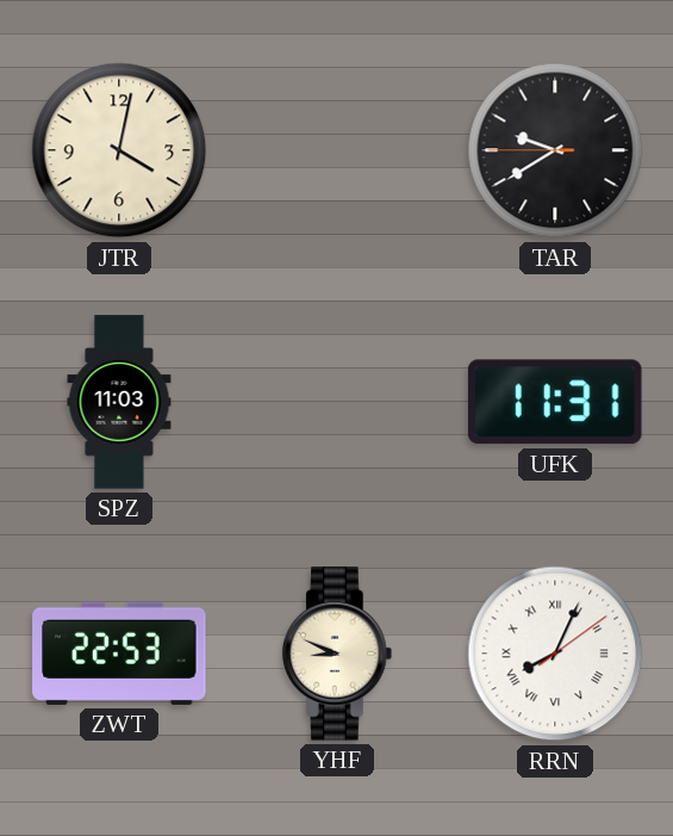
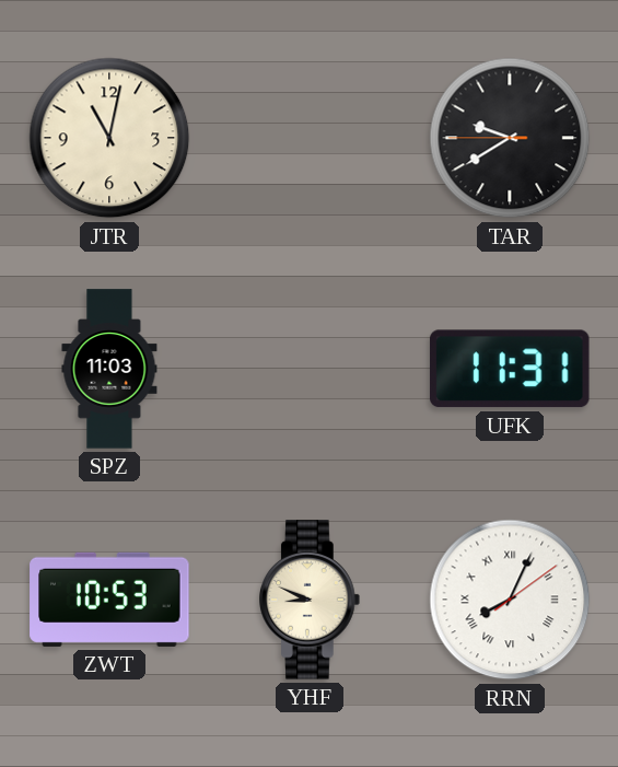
JTR: 4:02 -> 11:02
ZWT: 22:53 -> 10:53
